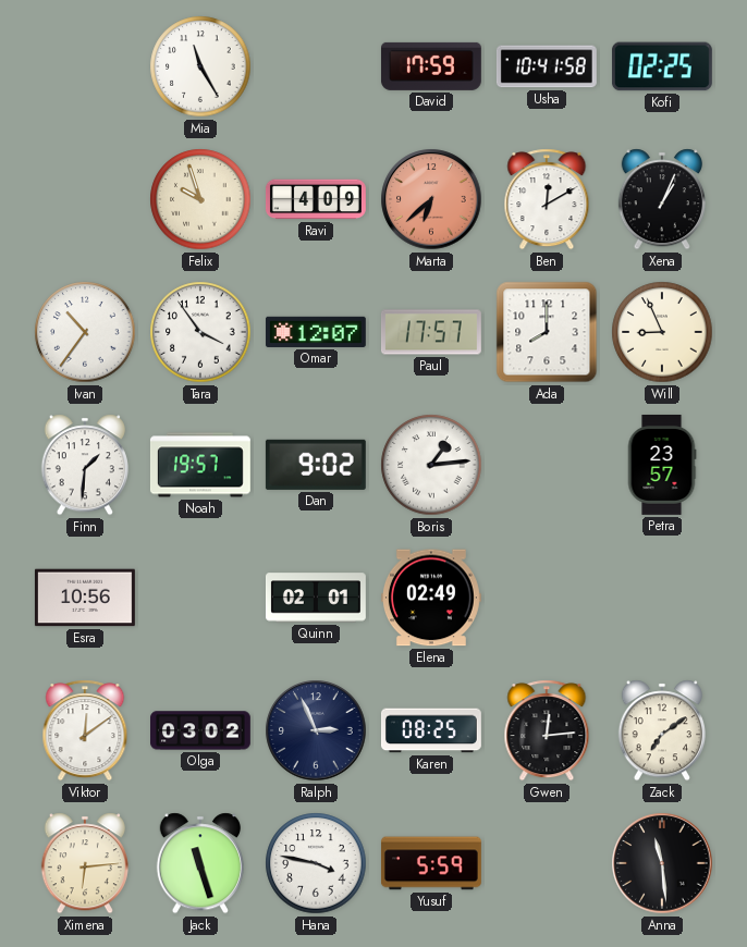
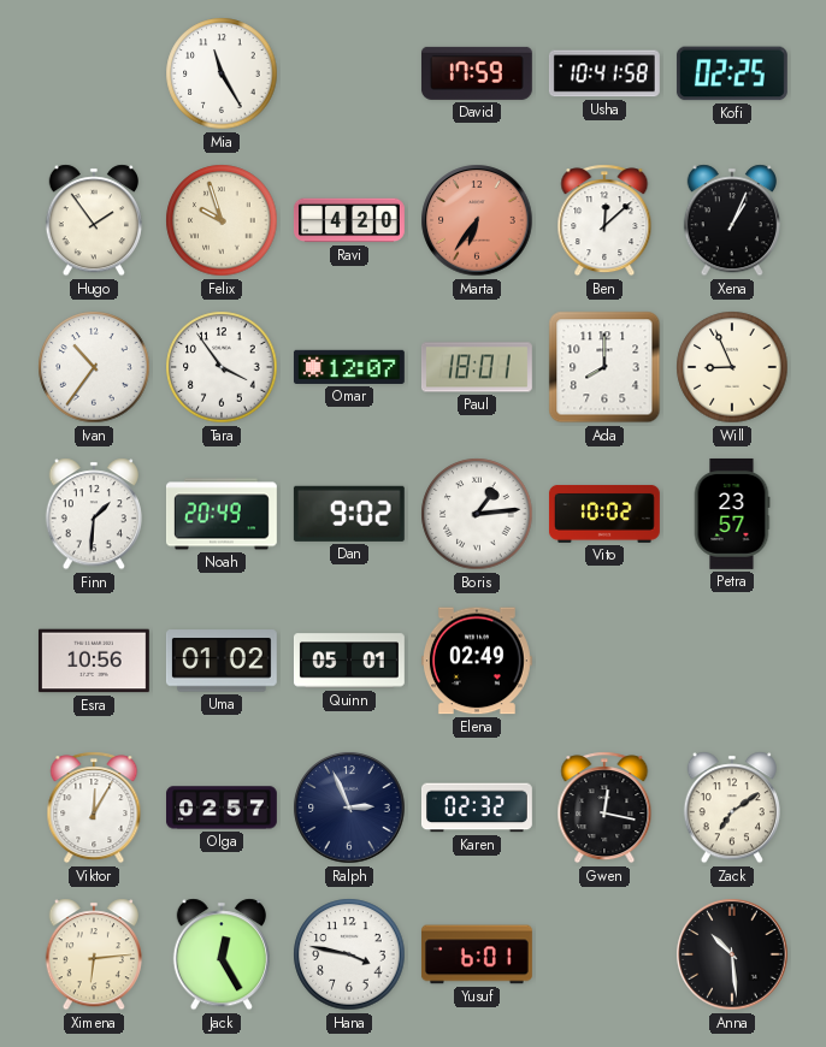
Hugo: none -> 1:54
Ravi: 4:09 -> 4:20
Marta: 6:38 -> 6:36
Ben: 12:10 -> 12:08
Paul: 17:57 -> 18:01
Noah: 19:57 -> 20:49
Vito: none -> 10:02
Uma: none -> 01:02
Quinn: 02:01 -> 05:01
Viktor: 12:09 -> 12:05
Olga: 03:02 -> 02:57
Karen: 08:25 -> 02:32
Gwen: 12:14 -> 12:17
Jack: 11:27 -> 12:25
Yusuf: 5:59 -> 6:01
Anna: 11:29 -> 10:29
